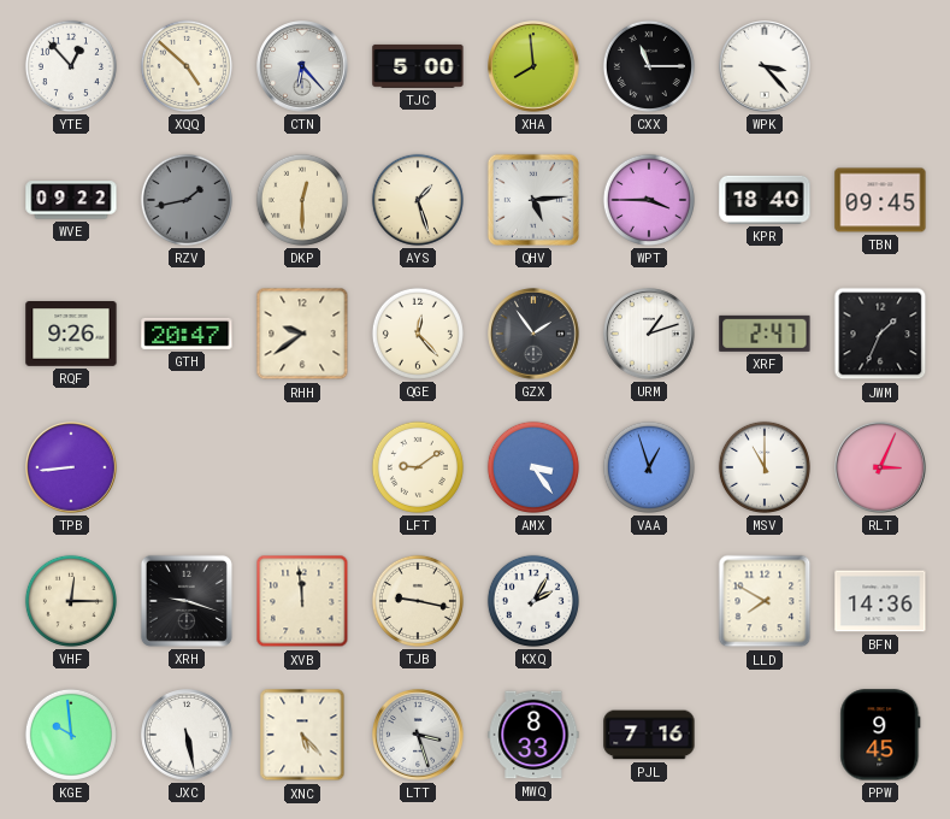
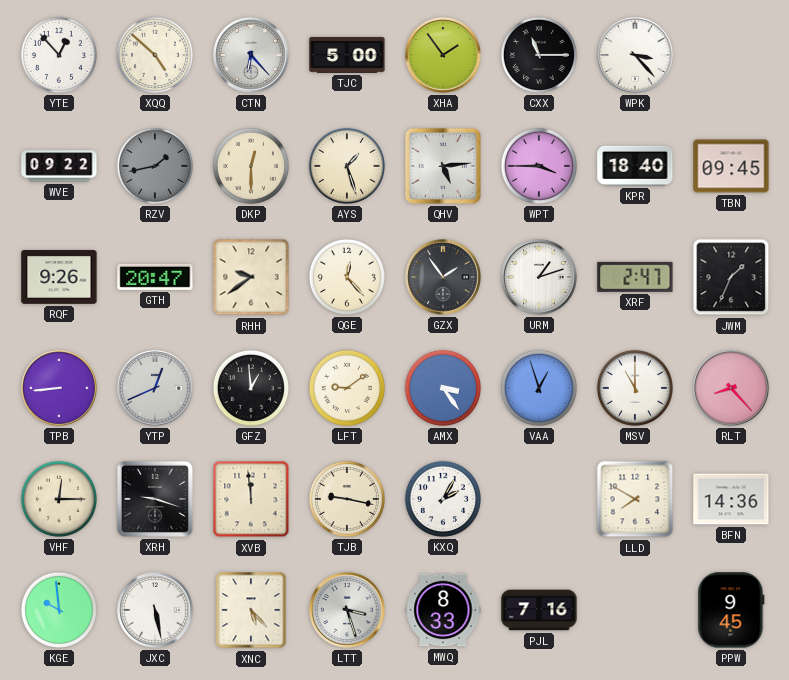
XHA: 7:59 -> 1:54
YTP: none -> 12:41
GFZ: none -> 12:59
RLT: 3:04 -> 8:23
